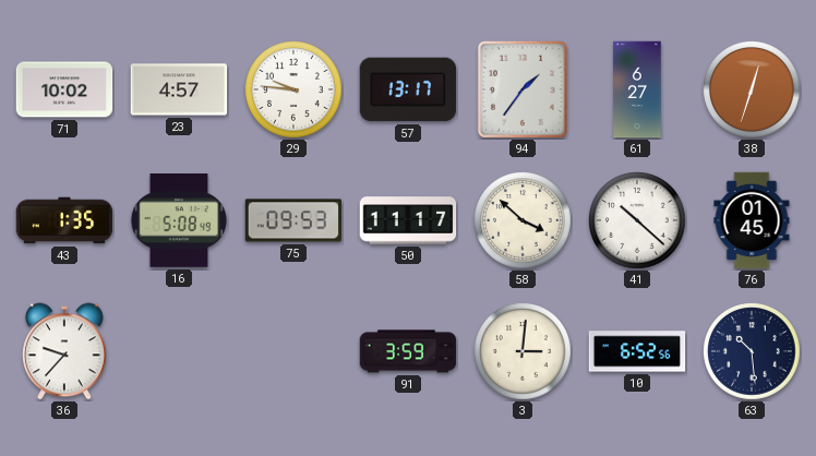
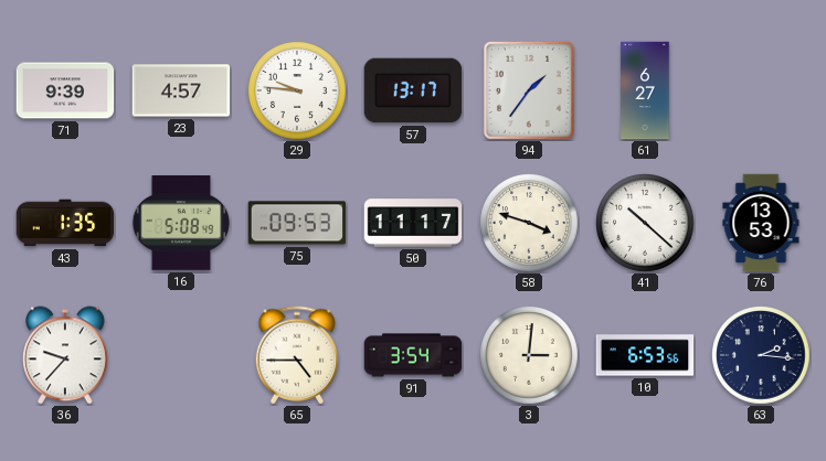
71: 10:02 -> 9:39
38: 12:33 -> none
58: 3:52 -> 3:48
76: 01:45 -> 13:53
65: none -> 4:45
91: 3:59 -> 3:54
10: 6:52 -> 6:53
63: 10:29 -> 2:16
